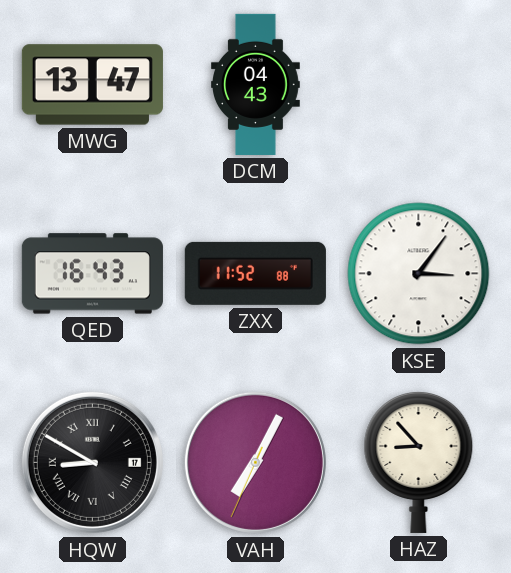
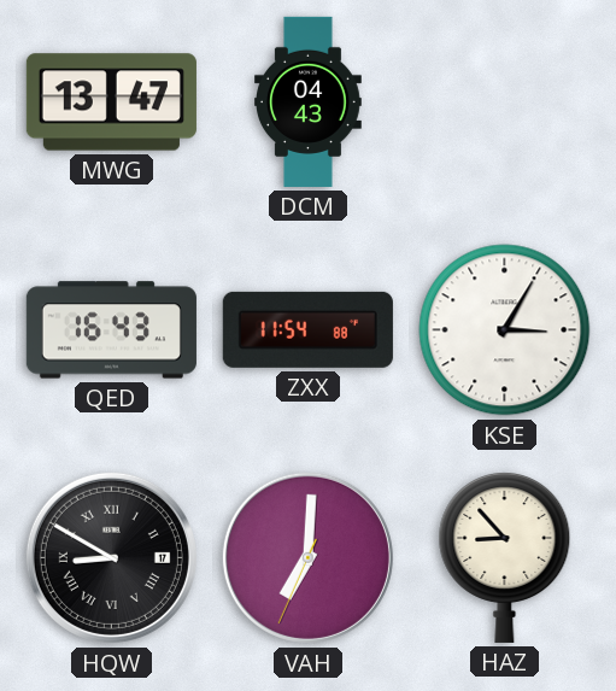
ZXX: 11:52 -> 11:54
KSE: 3:06 -> 3:05
VAH: 7:04 -> 7:00
